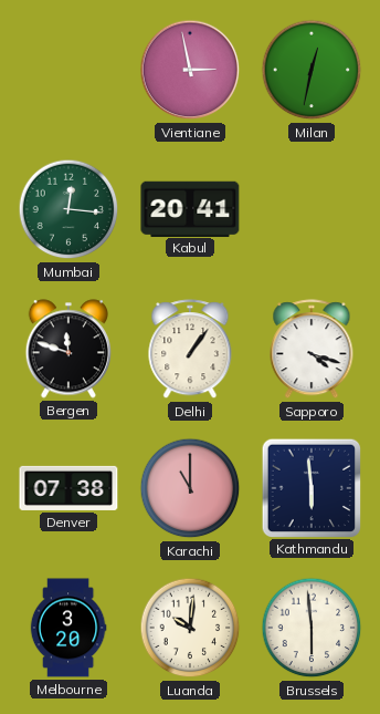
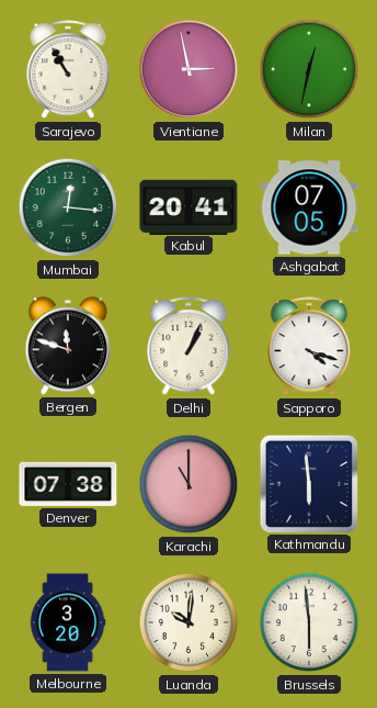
Sarajevo: none -> 10:55
Ashgabat: none -> 07:05
Delhi: 1:06 -> 1:04
